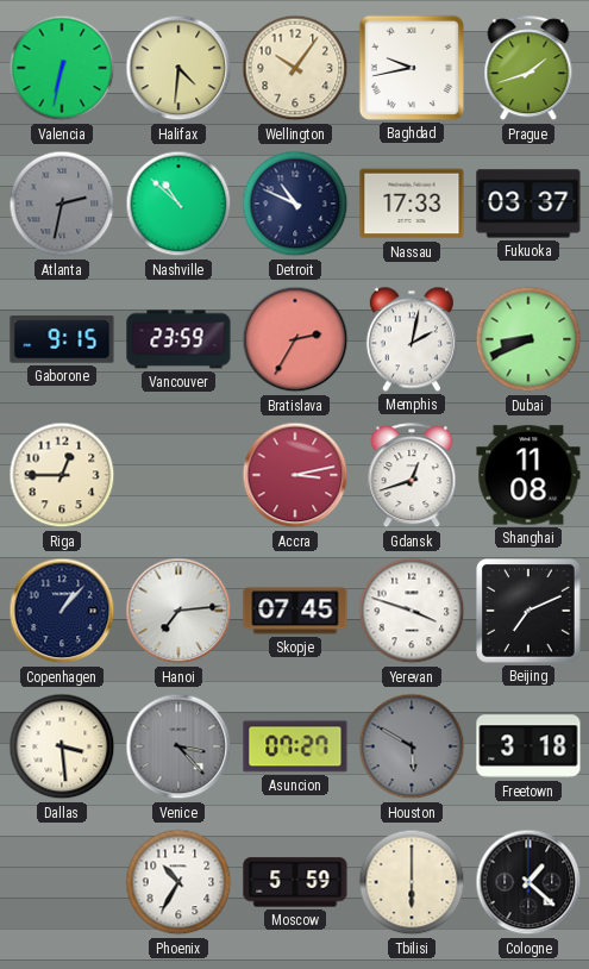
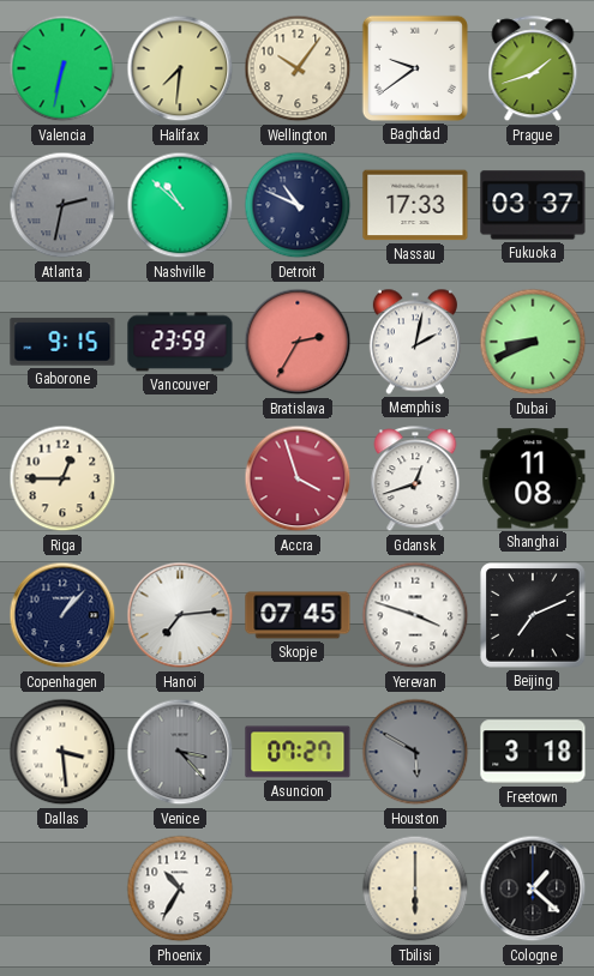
Halifax: 4:31 -> 7:31
Baghdad: 9:43 -> 9:39
Accra: 3:13 -> 3:57
Moscow: 5:59 -> none
